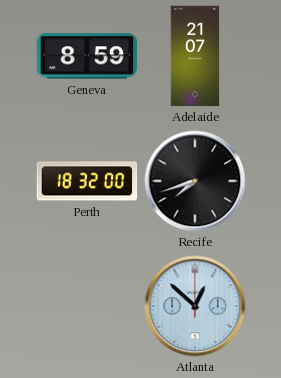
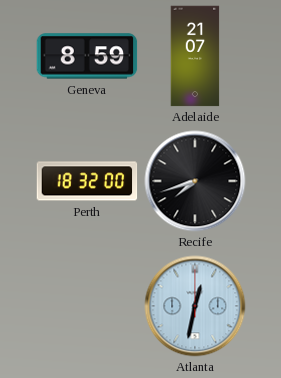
Atlanta: 12:52 -> 12:32
